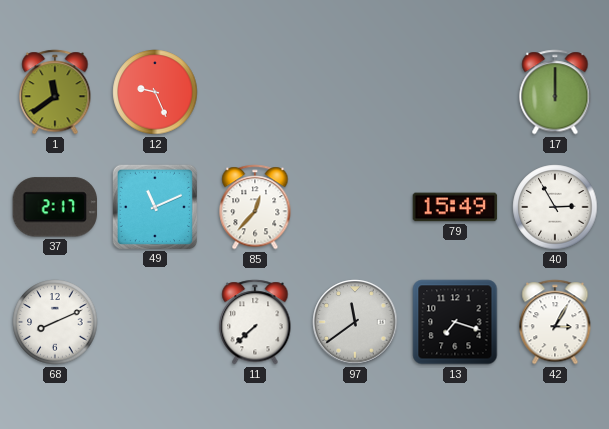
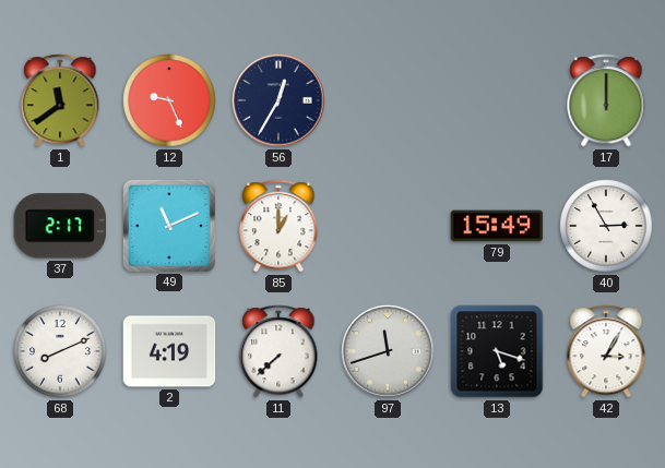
56: none -> 12:35
85: 12:37 -> 1:00
2: none -> 4:19
97: 11:39 -> 11:42
13: 7:18 -> 5:18
